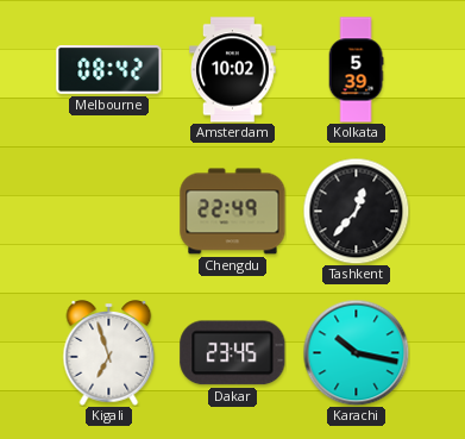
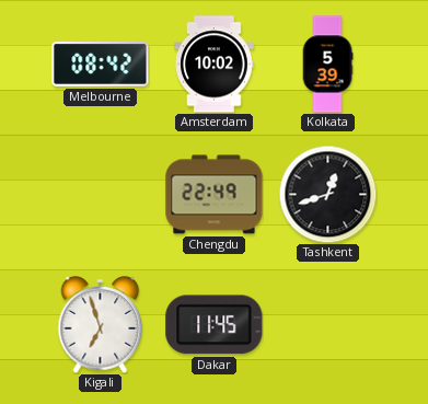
Tashkent: 12:37 -> 12:42
Dakar: 23:45 -> 11:45
Karachi: 10:17 -> none
